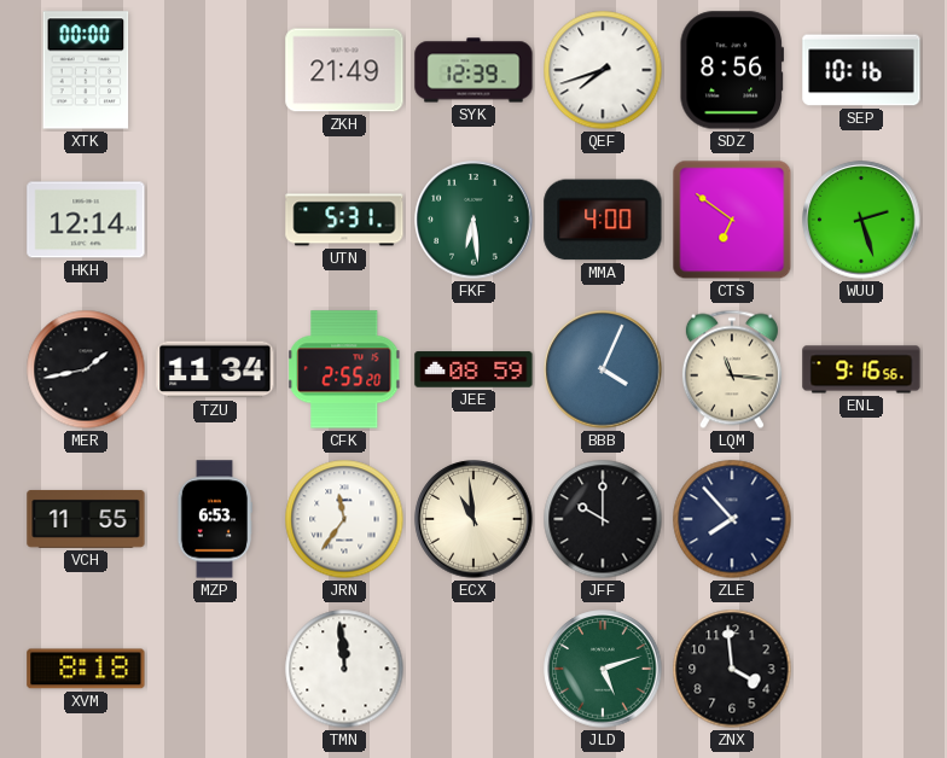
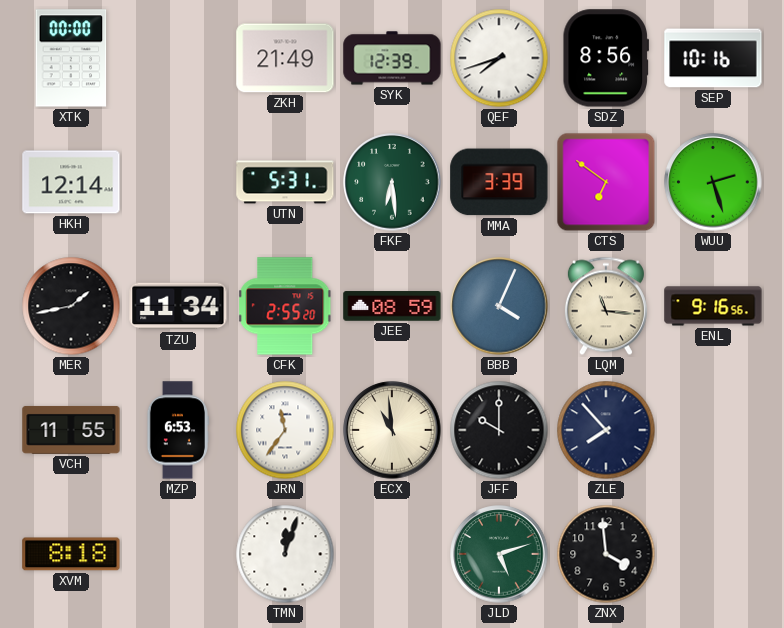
MMA: 4:00 -> 3:39
TMN: 11:59 -> 12:03
